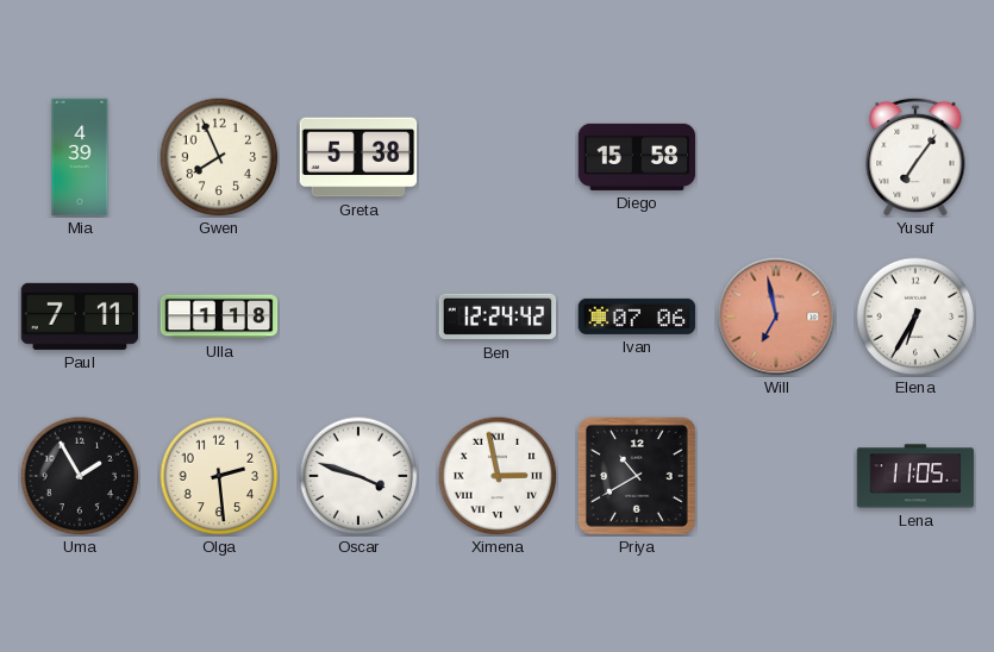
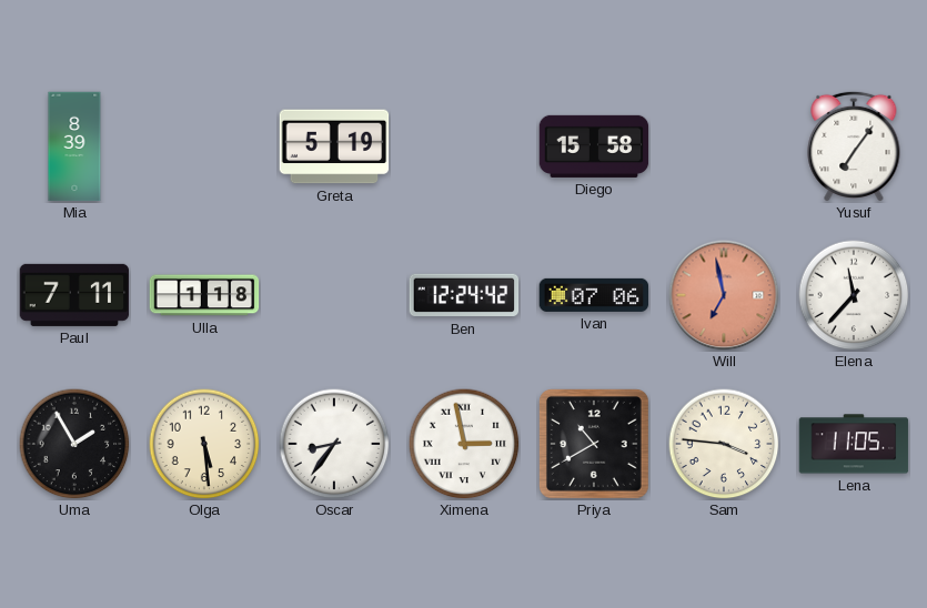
Mia: 4:39 -> 8:39
Gwen: 7:56 -> none
Greta: 5:38 -> 5:19
Elena: 6:35 -> 11:37
Olga: 2:29 -> 5:29
Oscar: 3:48 -> 8:36
Sam: none -> 3:46
